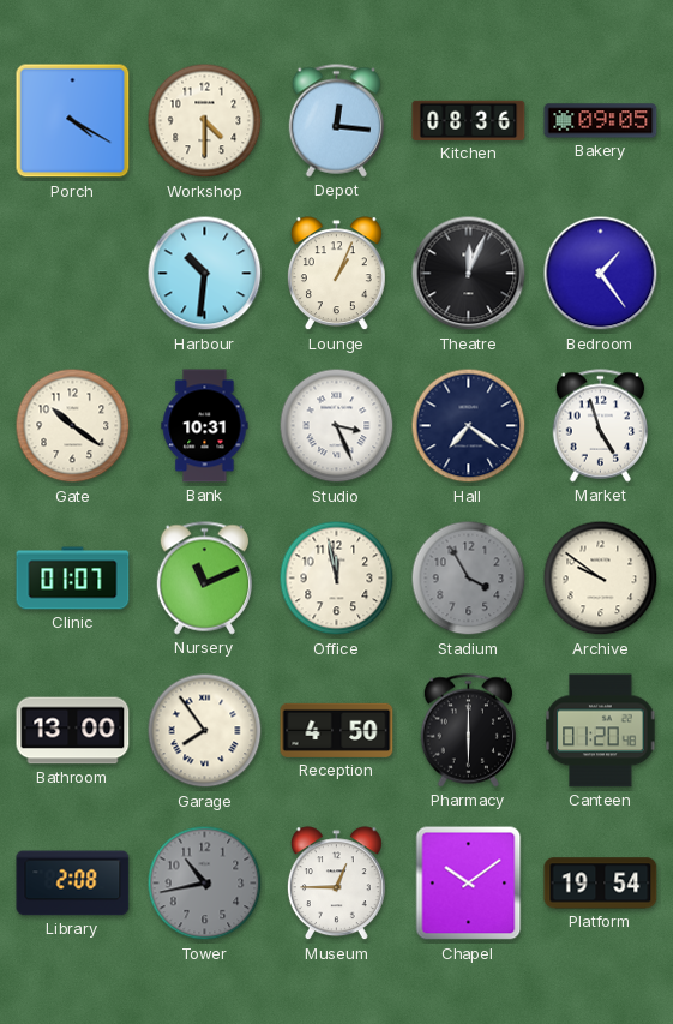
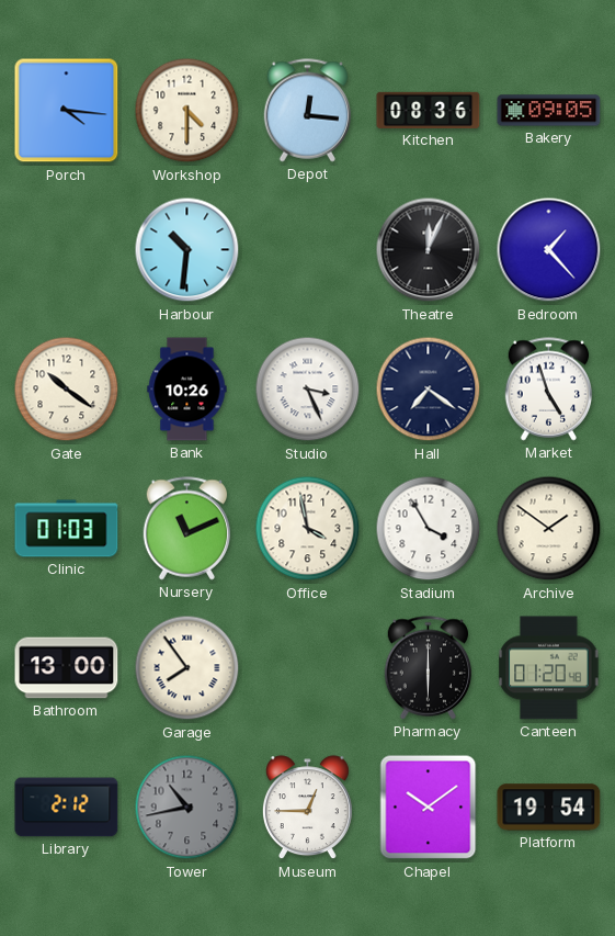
Porch: 4:20 -> 4:16
Lounge: 1:04 -> none
Bedroom: 1:24 -> 1:23
Bank: 10:31 -> 10:26
Clinic: 01:07 -> 01:03
Office: 11:58 -> 3:58
Stadium dial: grey -> white
Archive: 9:51 -> 1:51
Reception: 4:50 -> none
Library: 2:08 -> 2:12
